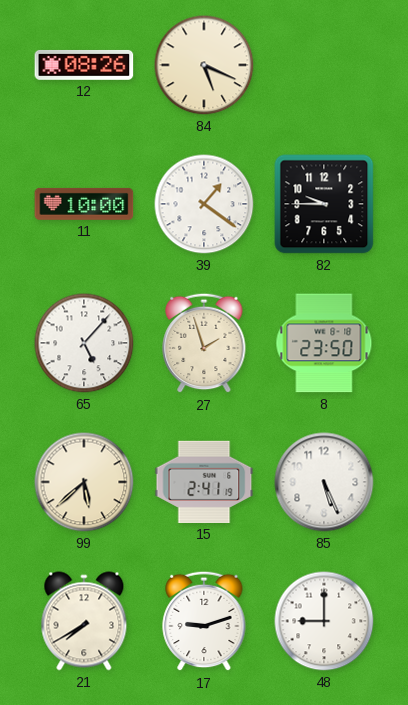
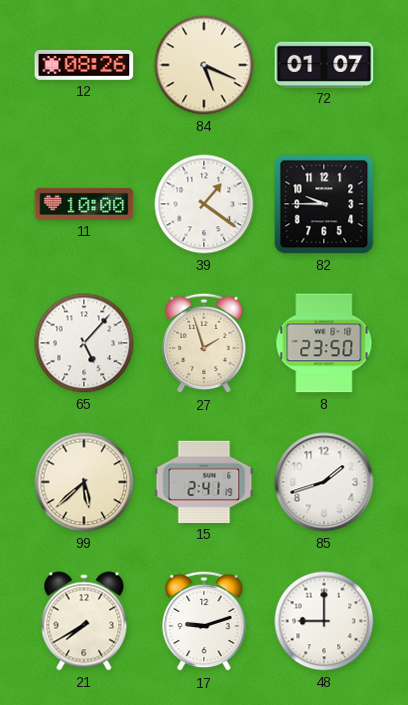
72: none -> 01:07
85: 5:26 -> 1:42
